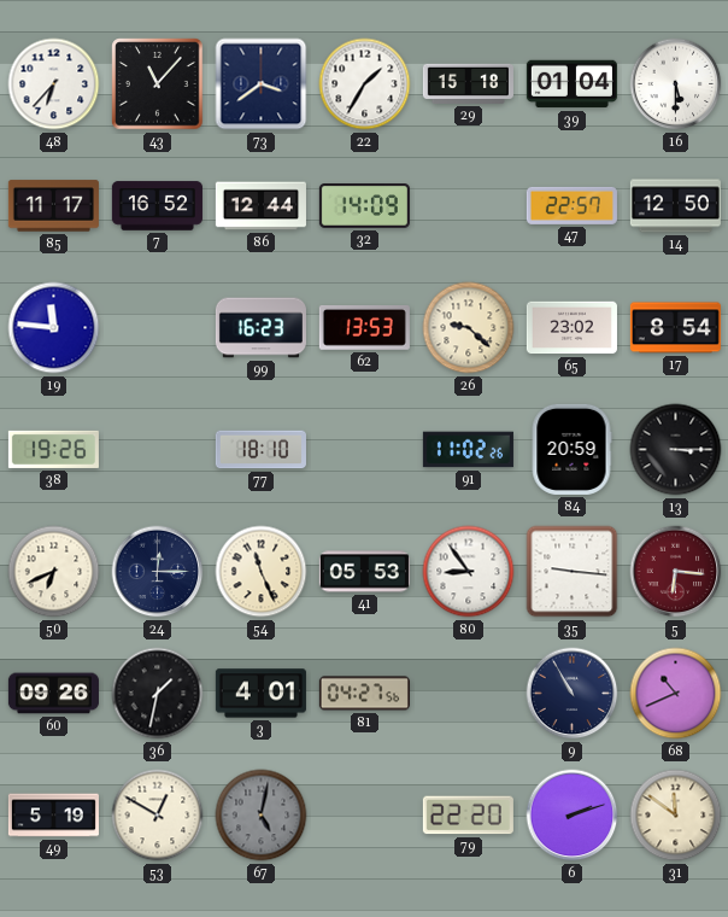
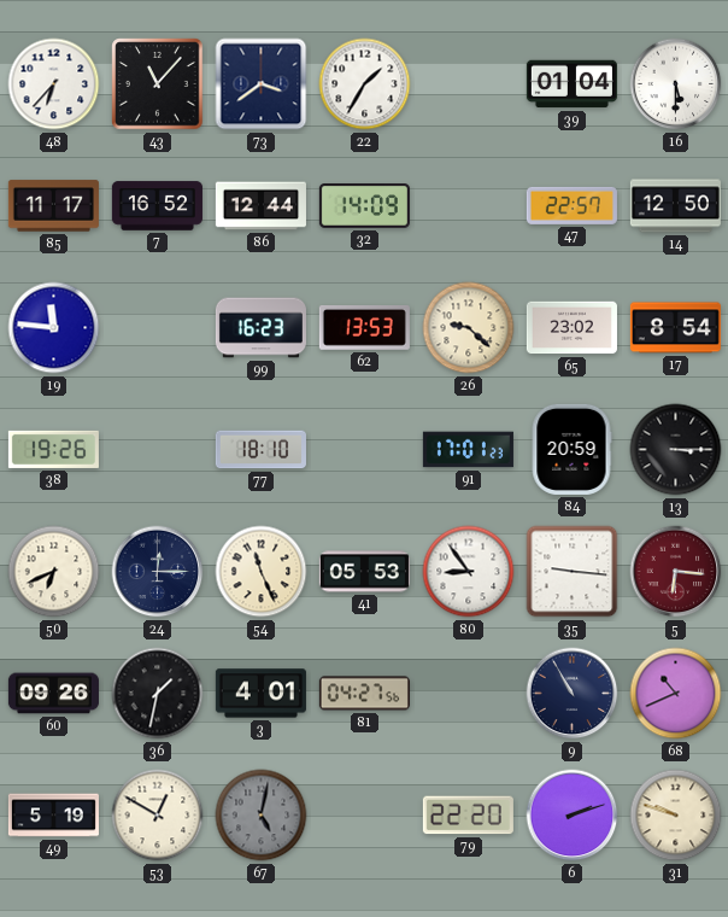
29: 15:18 -> none
91: 11:02 -> 17:01
31: 11:51 -> 9:48
